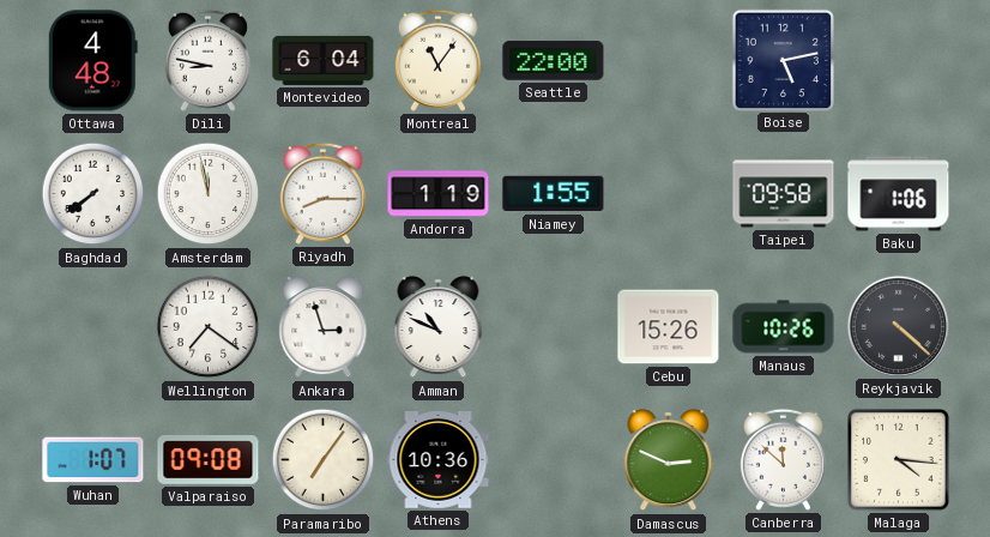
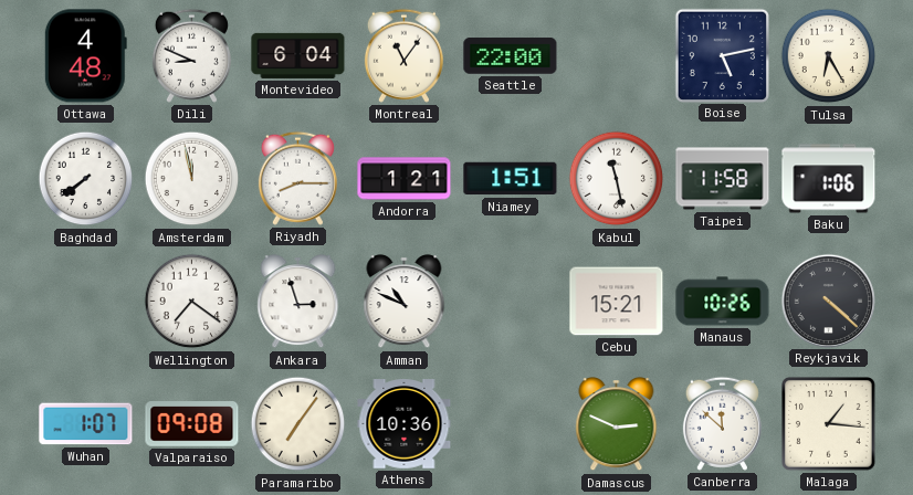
Dili: 8:47 -> 8:49
Tulsa: none -> 6:25
Andorra: 1:19 -> 1:21
Niamey: 1:55 -> 1:51
Kabul: none -> 11:28
Taipei: 09:58 -> 11:58
Cebu: 15:26 -> 15:21
Malaga: 4:16 -> 1:16
